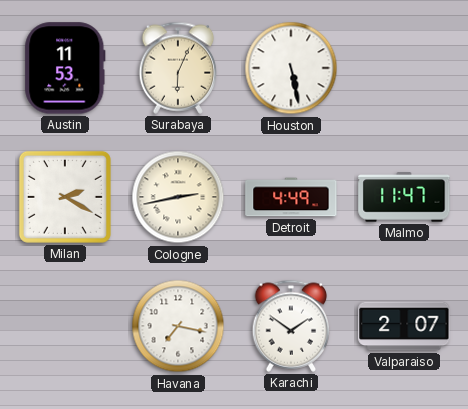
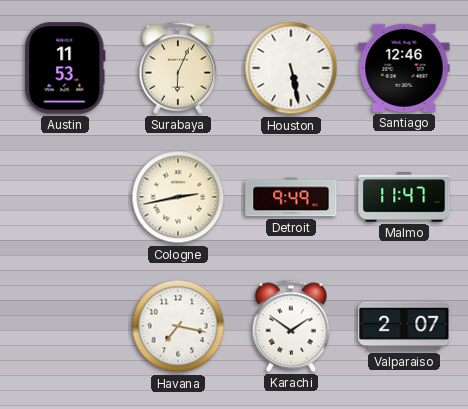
Santiago: none -> 12:46
Milan: 2:20 -> none
Detroit: 4:49 -> 9:49
